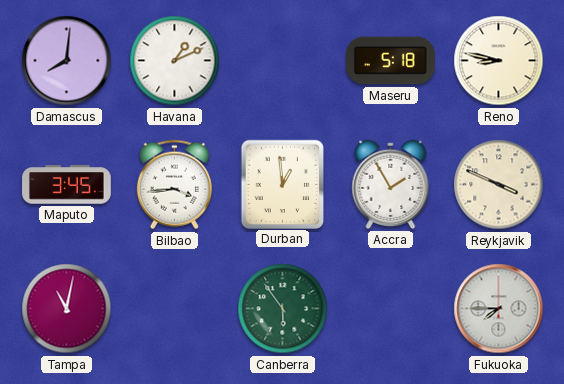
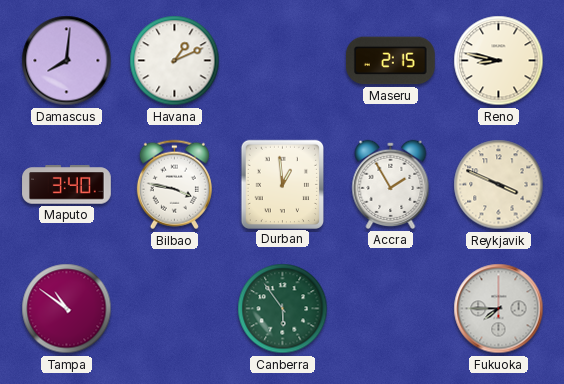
Maseru: 5:18 -> 2:15
Maputo: 3:45 -> 3:40
Bilbao: 3:44 -> 3:47
Tampa: 11:02 -> 10:51
